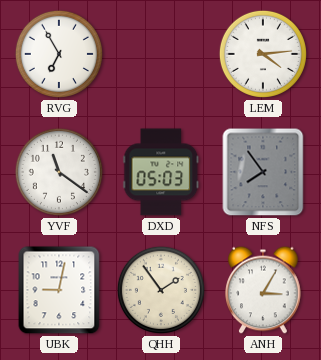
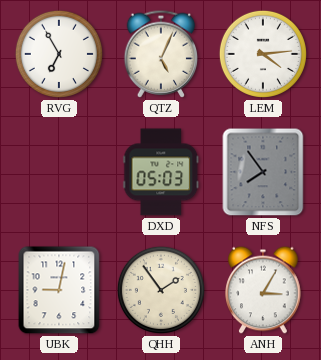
QTZ: none -> 5:04
YVF: 11:21 -> none
